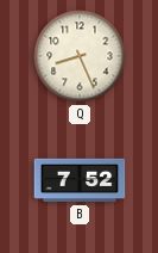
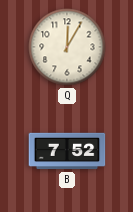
Q: 8:26 -> 12:05
